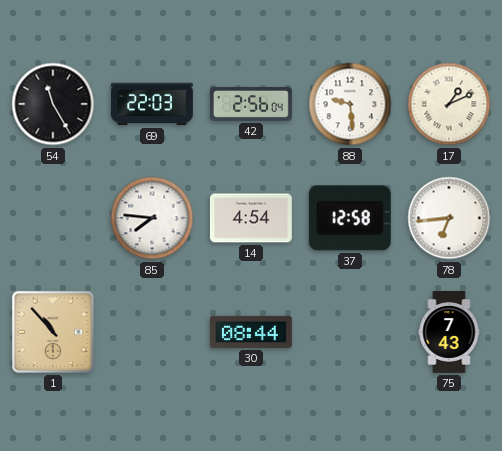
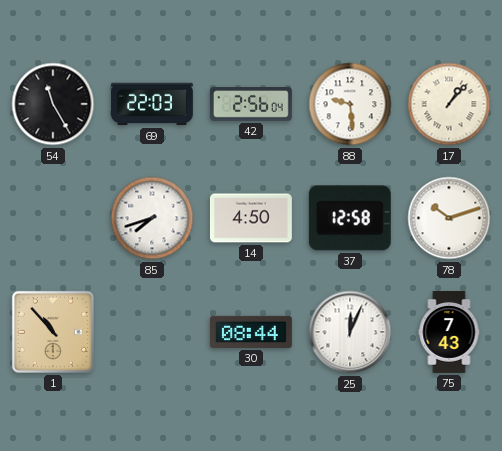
17: 1:11 -> 1:07
85: 7:46 -> 7:42
14: 4:54 -> 4:50
78: 6:44 -> 10:12
25: none -> 12:04
